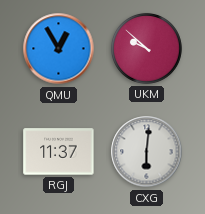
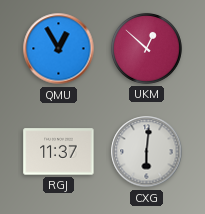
UKM: 9:52 -> 12:52
